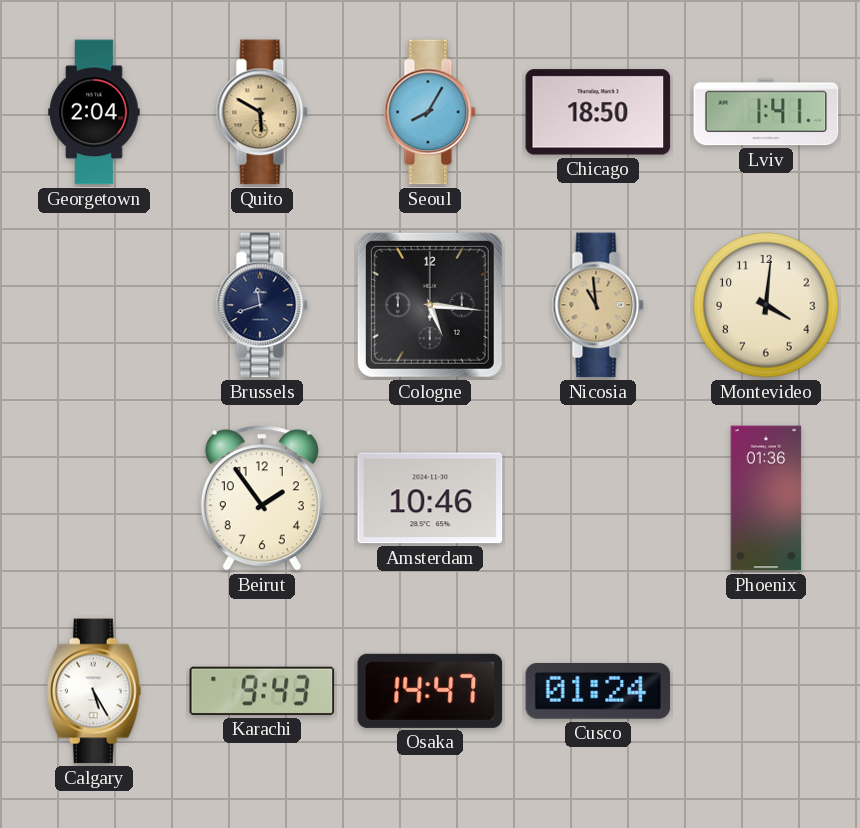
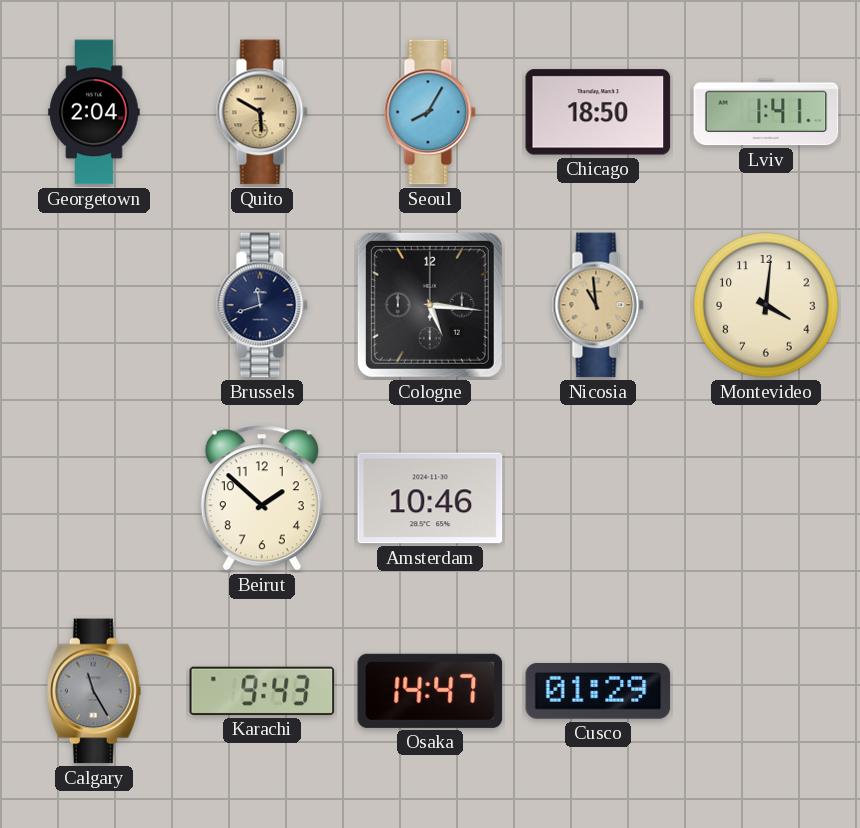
Beirut: 1:54 -> 1:52
Phoenix: 01:36 -> none
Calgary: 5:25 -> 11:25
Calgary dial: white -> grey
Cusco: 01:24 -> 01:29
